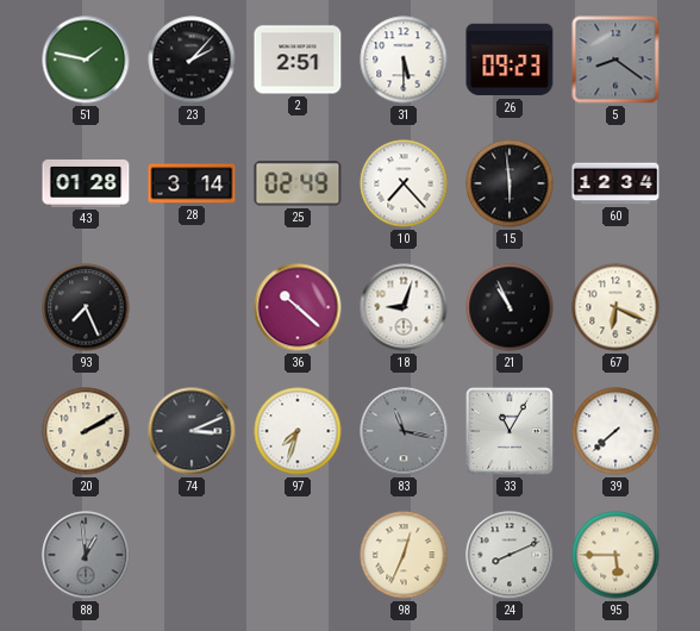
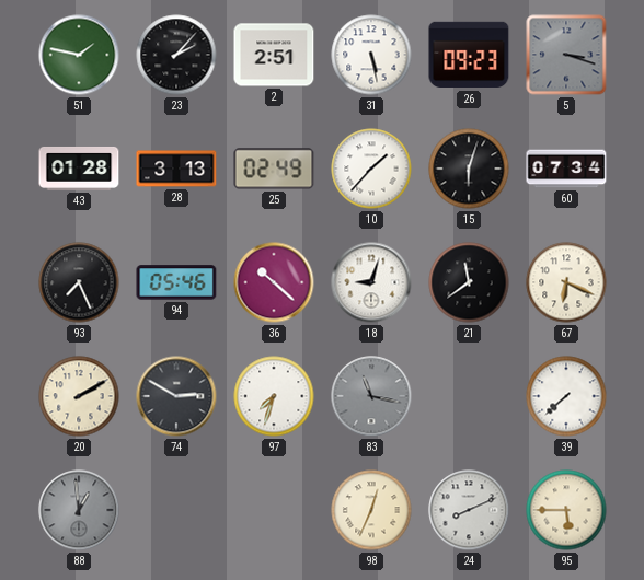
31: 5:30 -> 5:28
5: 8:21 -> 3:18
28: 3:14 -> 3:13
10: 7:23 -> 1:37
15: 5:59 -> 6:03
60: 12:34 -> 07:34
94: none -> 05:46
21: 10:56 -> 11:39
74: 3:11 -> 2:50
33: 11:05 -> none
